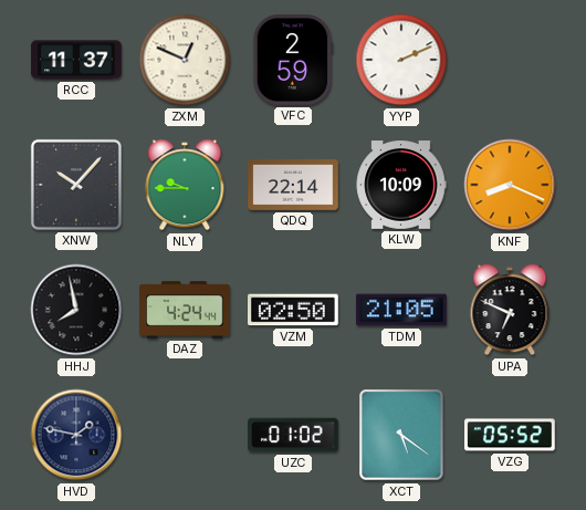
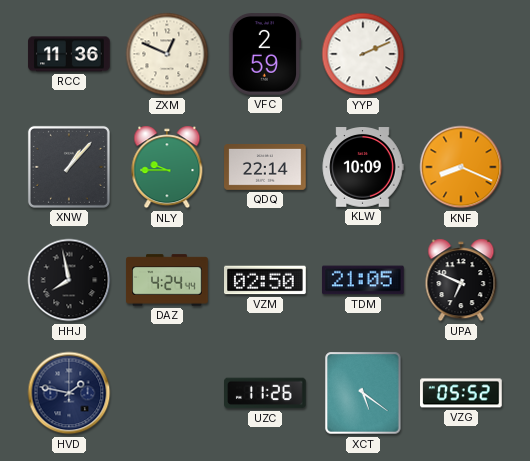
RCC: 11:37 -> 11:36
XNW: 10:07 -> 1:07
UZC: 01:02 -> 11:26
